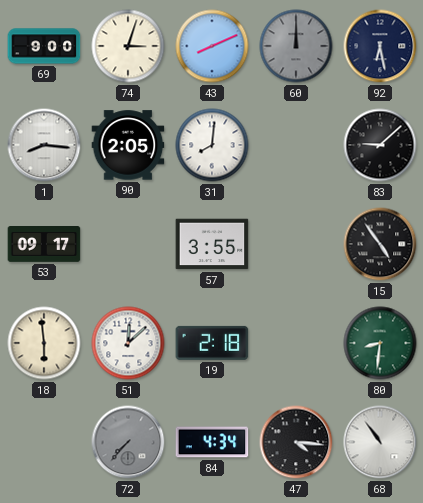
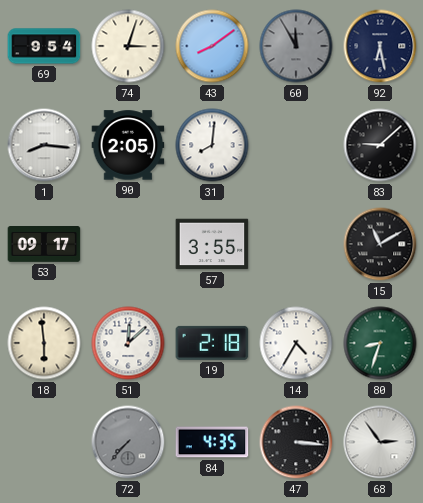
69: 9:00 -> 9:54
43: 8:11 -> 8:09
60: 12:00 -> 11:55
15: 4:54 -> 11:10
14: none -> 4:35
80: 8:31 -> 8:33
84: 4:34 -> 4:35
47: 4:16 -> 3:16
68: 10:54 -> 2:54
